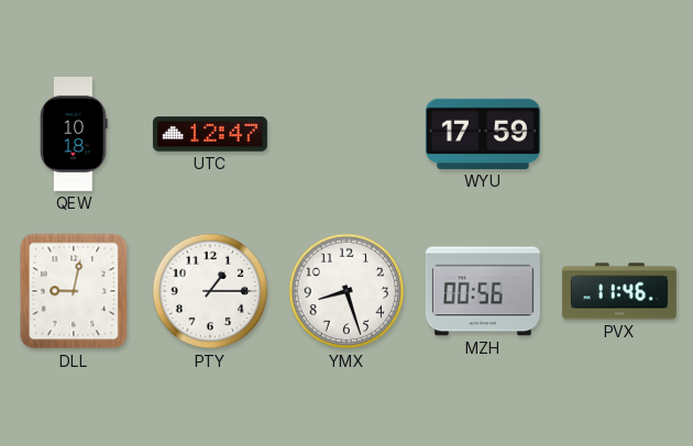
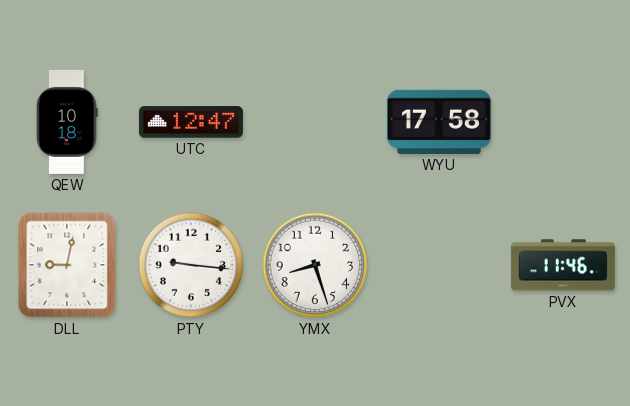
WYU: 17:59 -> 17:58
PTY: 1:15 -> 9:16
MZH: 00:56 -> none
